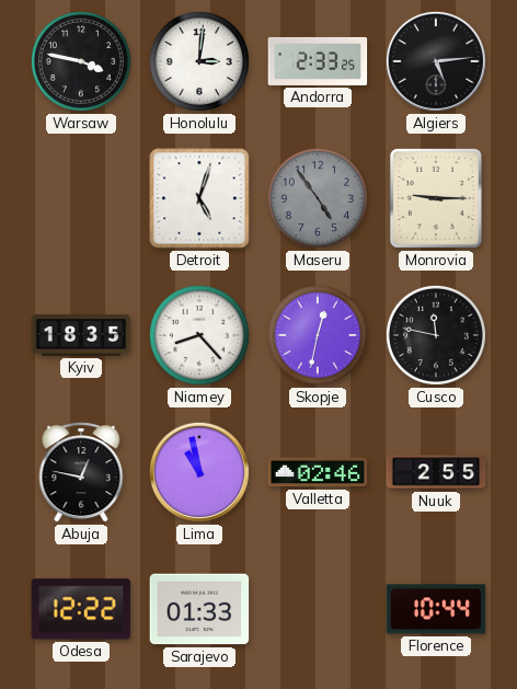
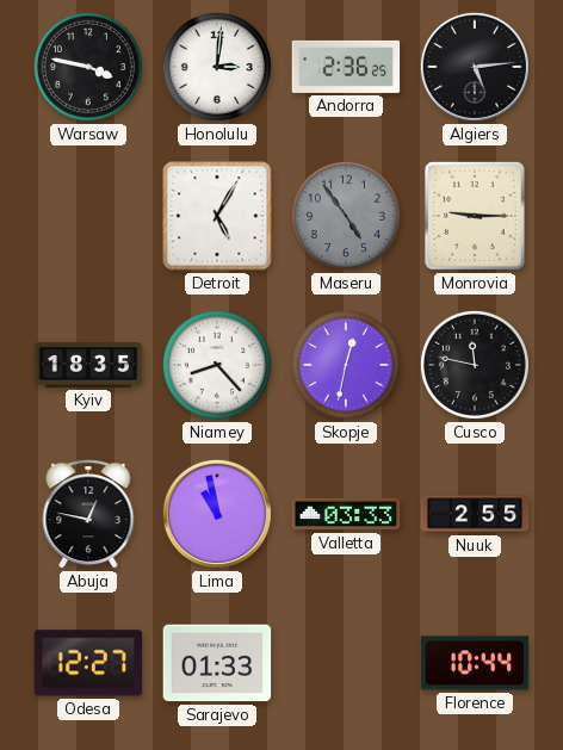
Andorra: 2:33 -> 2:36
Detroit: 5:03 -> 5:05
Valletta: 02:46 -> 03:33
Odesa: 12:22 -> 12:27
